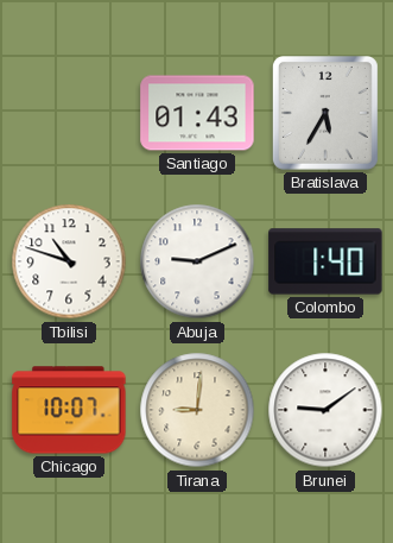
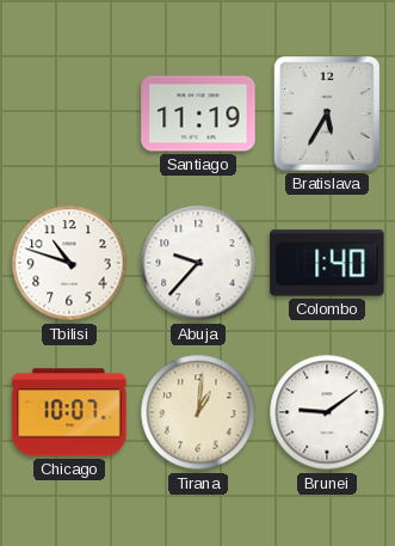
Santiago: 01:43 -> 11:19
Abuja: 9:11 -> 9:37
Tirana: 9:01 -> 1:01
